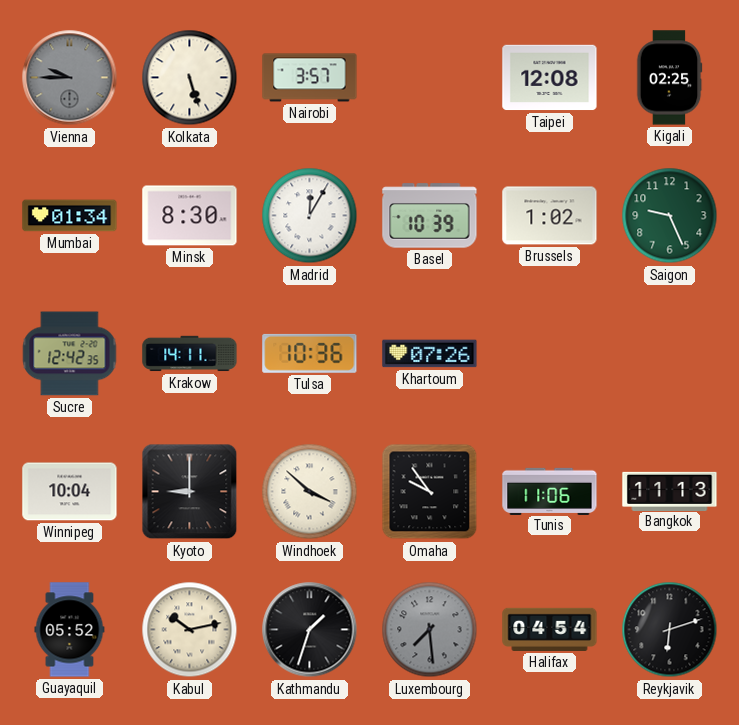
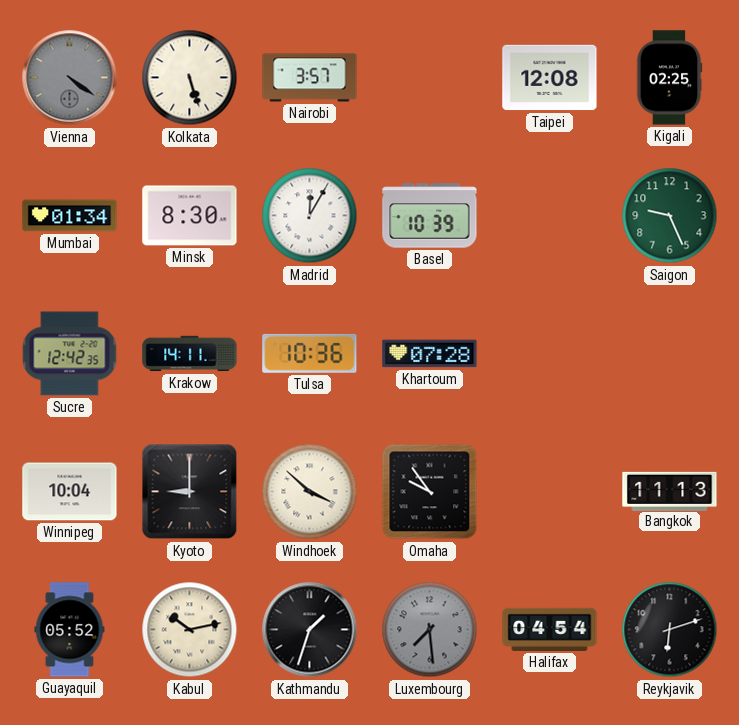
Vienna: 9:45 -> 4:21
Brussels: 1:02 -> none
Khartoum: 07:26 -> 07:28
Tunis: 11:06 -> none
